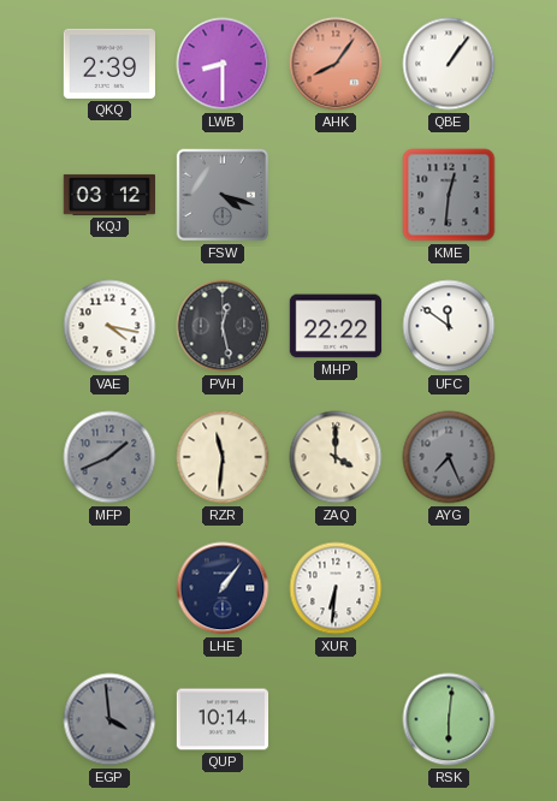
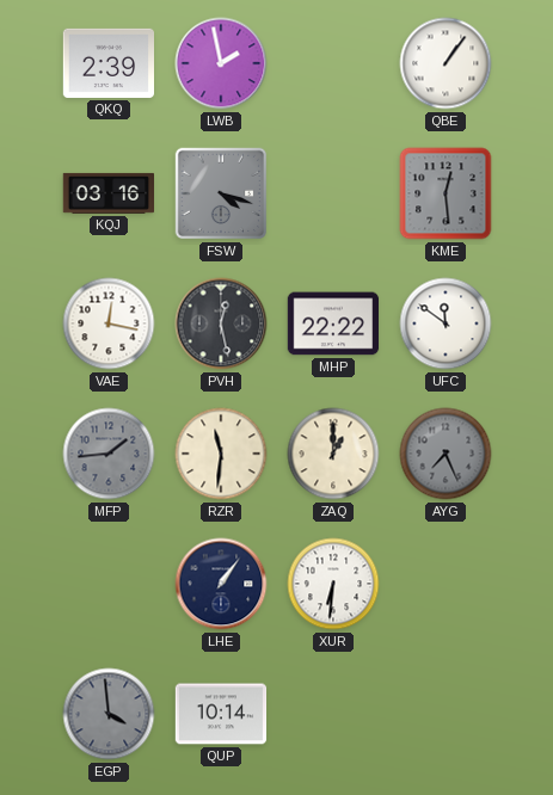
LWB: 8:30 -> 1:58
AHK: 8:06 -> none
KQJ: 03:12 -> 03:16
KME: 12:31 -> 12:29
VAE: 4:17 -> 12:17
MFP: 1:41 -> 1:44
ZAQ: 4:00 -> 1:00
RSK: 6:01 -> none
